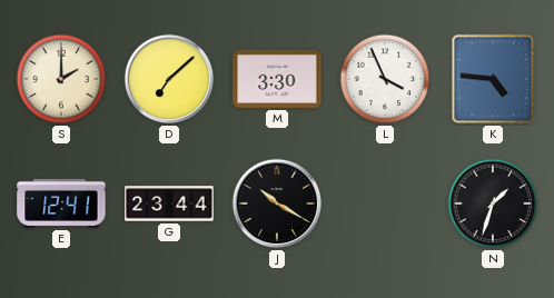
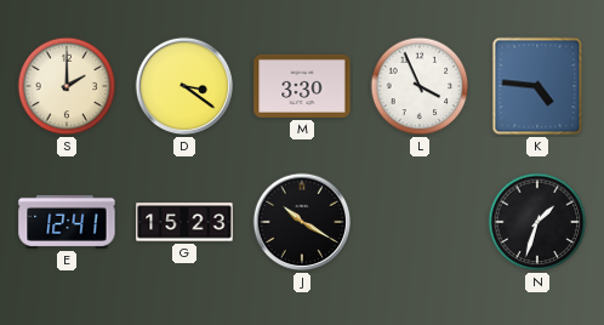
D: 7:08 -> 3:21
G: 23:44 -> 15:23
